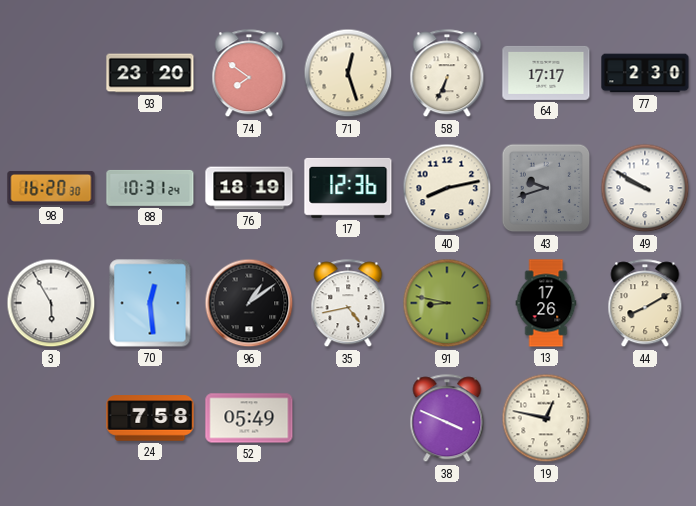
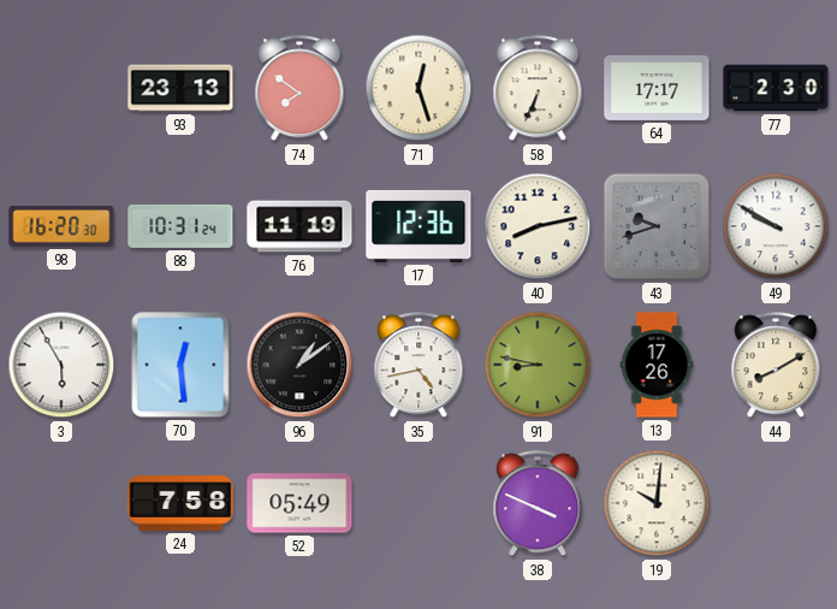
93: 23:20 -> 23:13
76: 18:19 -> 11:19
19: 12:47 -> 10:01
